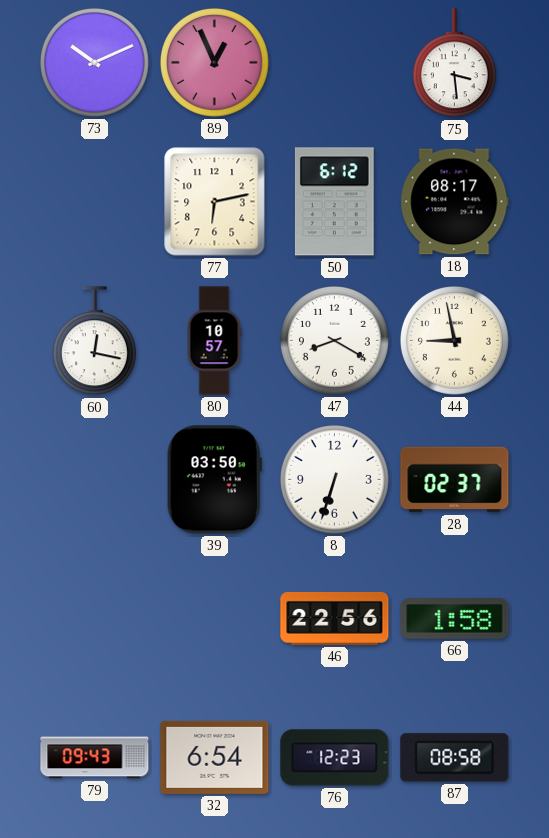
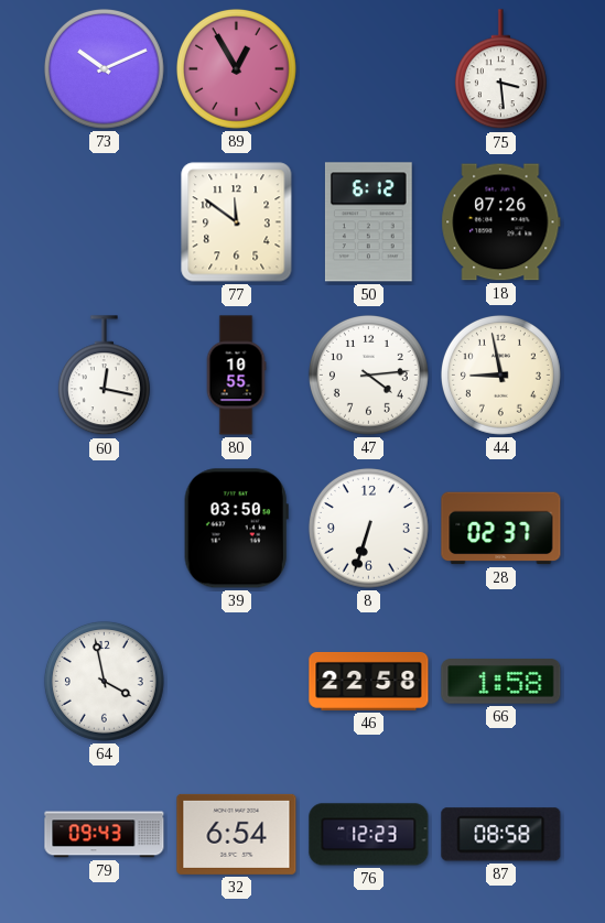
89: 12:56 -> 12:55
77: 6:13 -> 11:51
18: 08:17 -> 07:26
80: 10:57 -> 10:55
47: 8:20 -> 4:14
64: none -> 3:58
46: 22:56 -> 22:58
